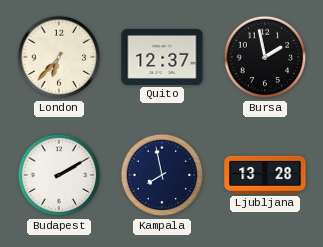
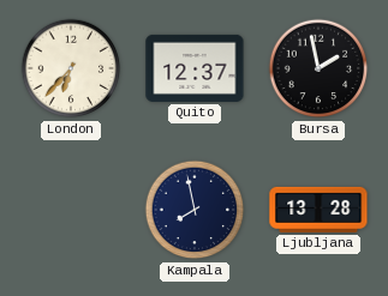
Budapest: 2:10 -> none
